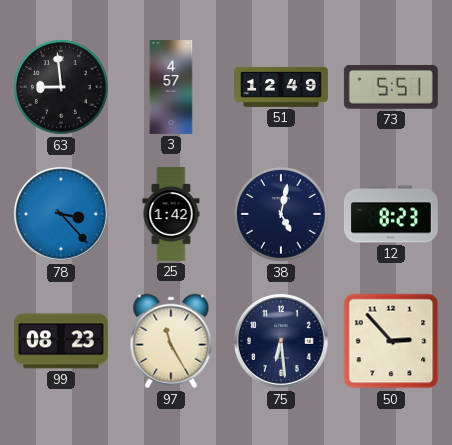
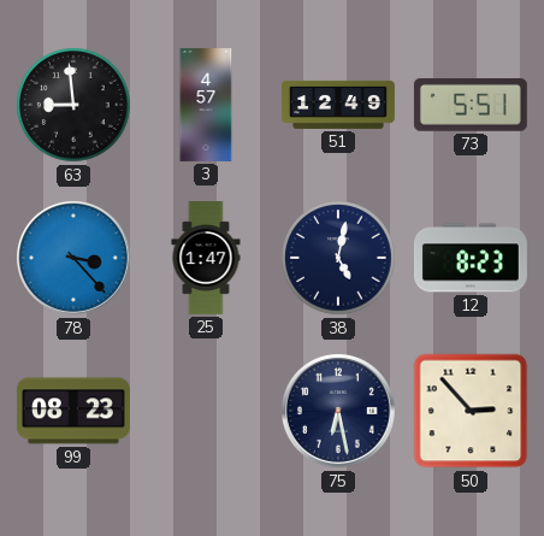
25: 1:42 -> 1:47
97: 11:25 -> none
75: 6:29 -> 6:28
